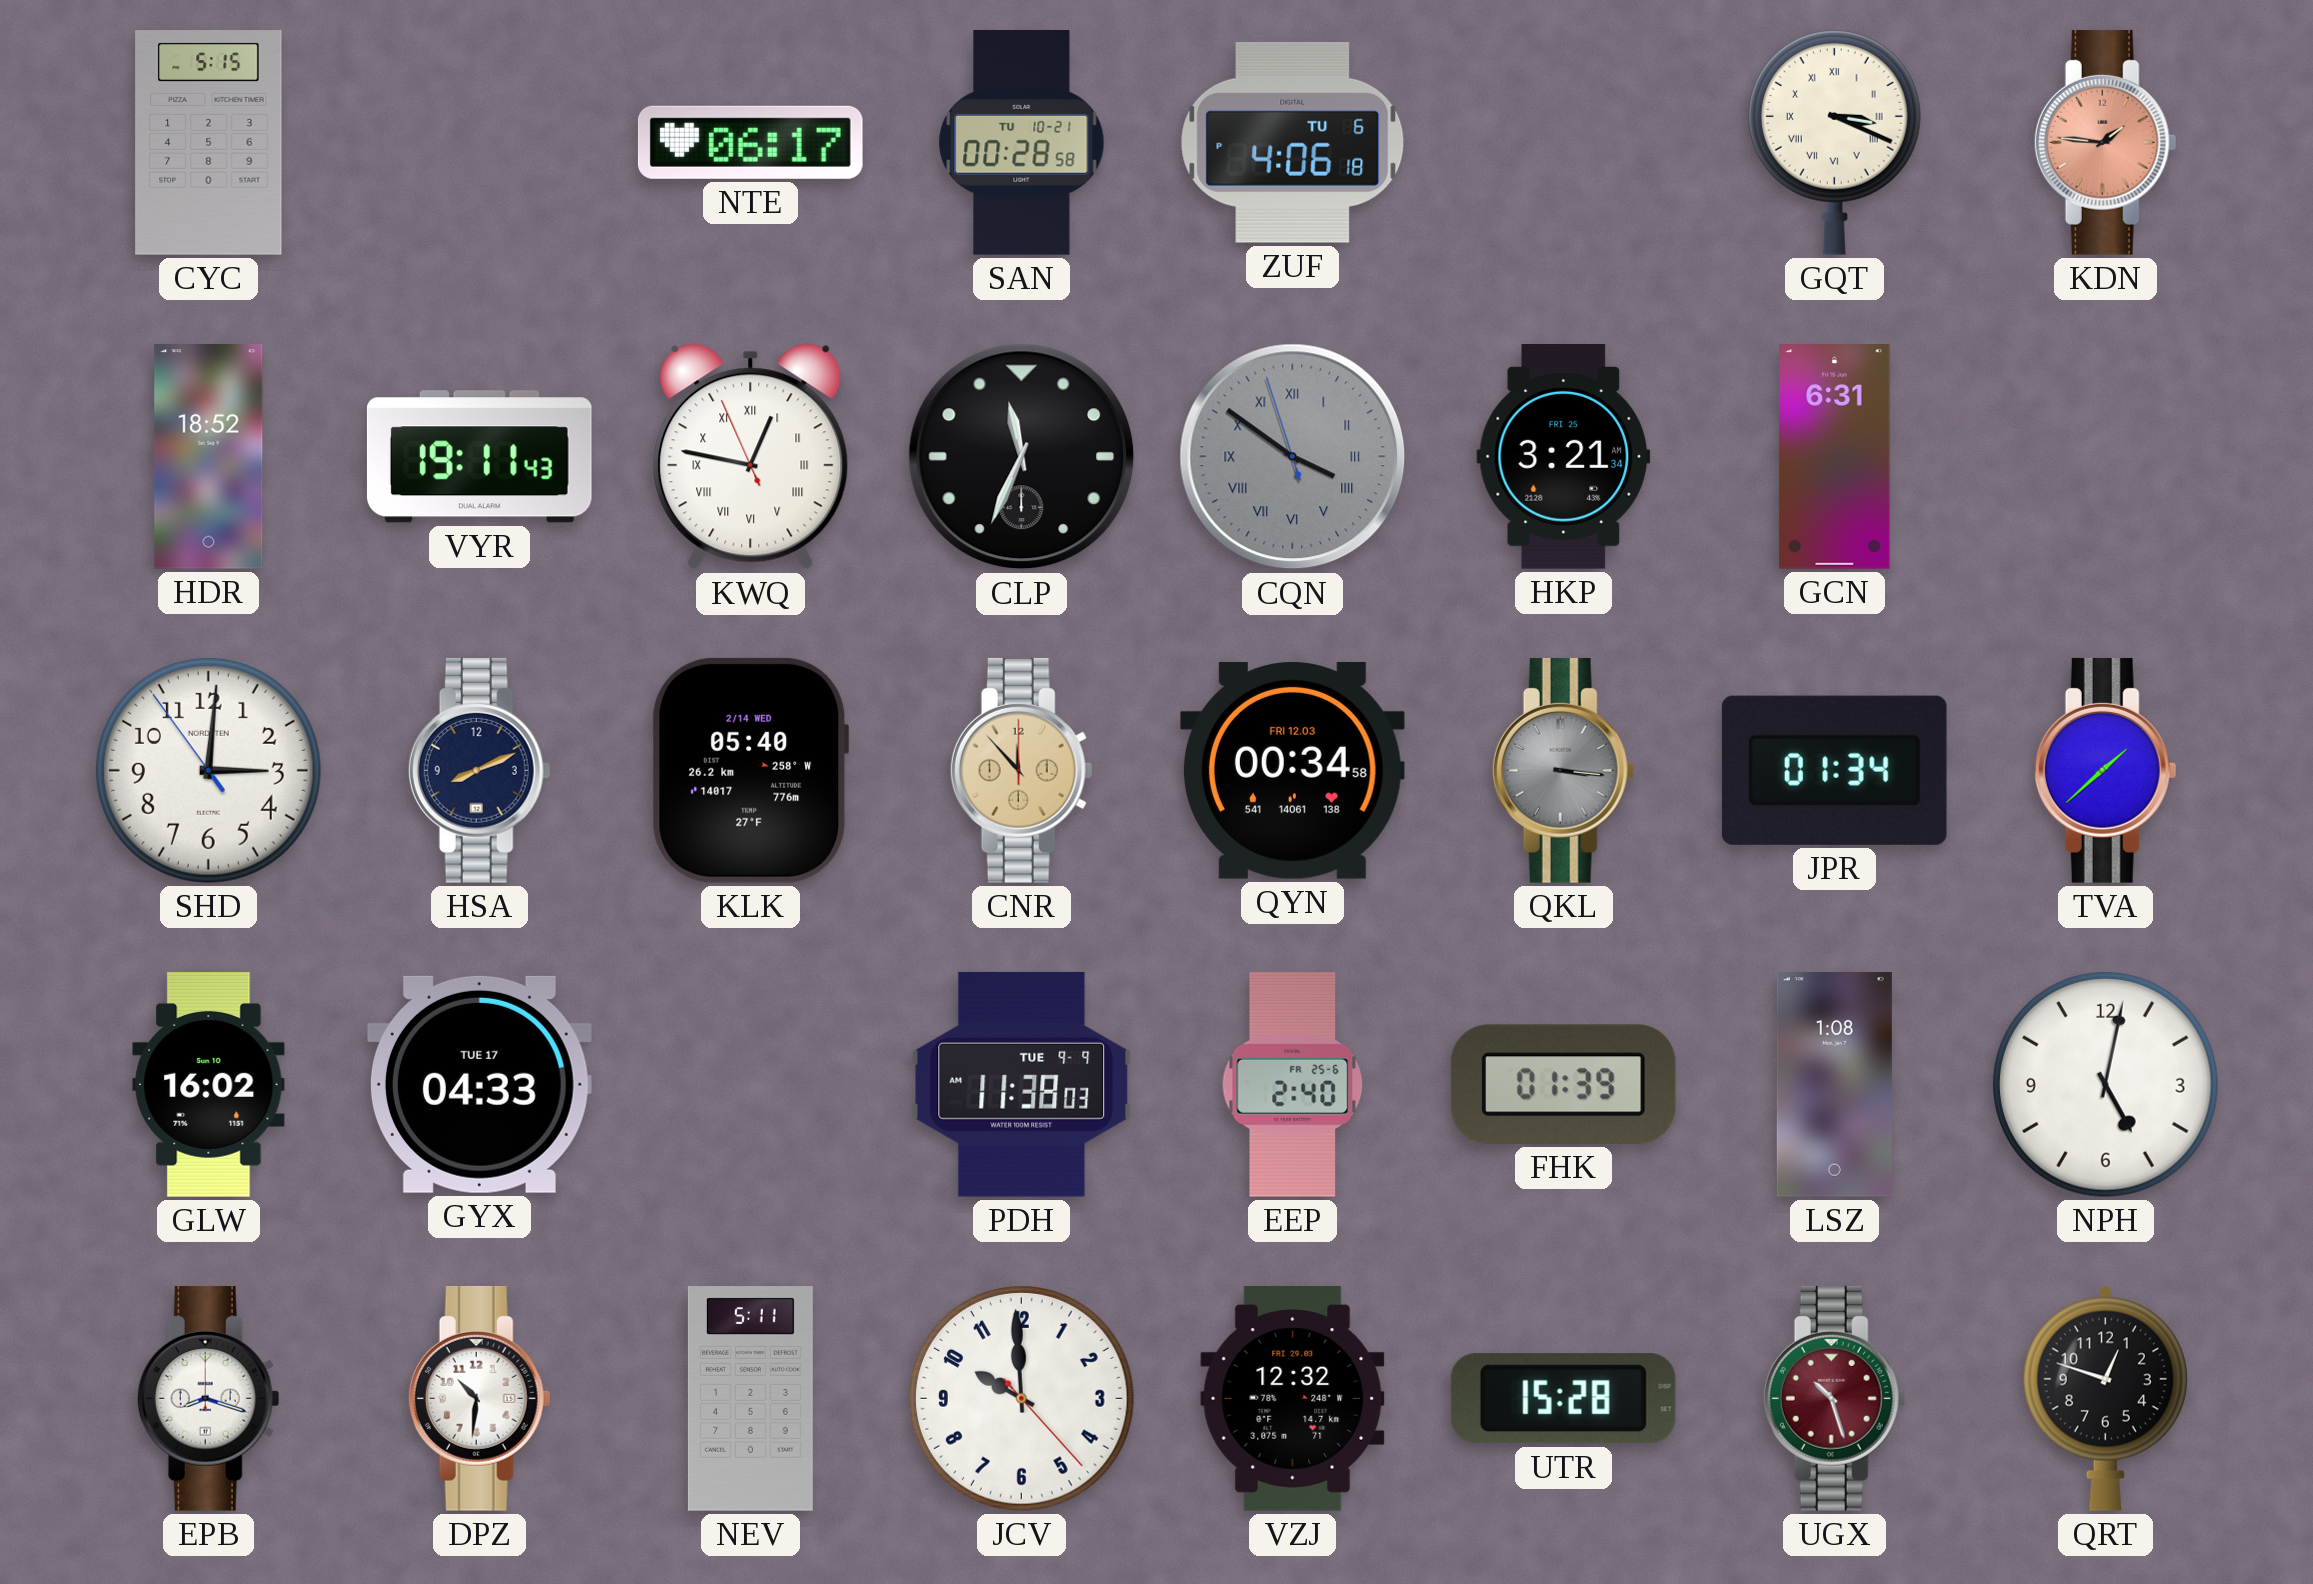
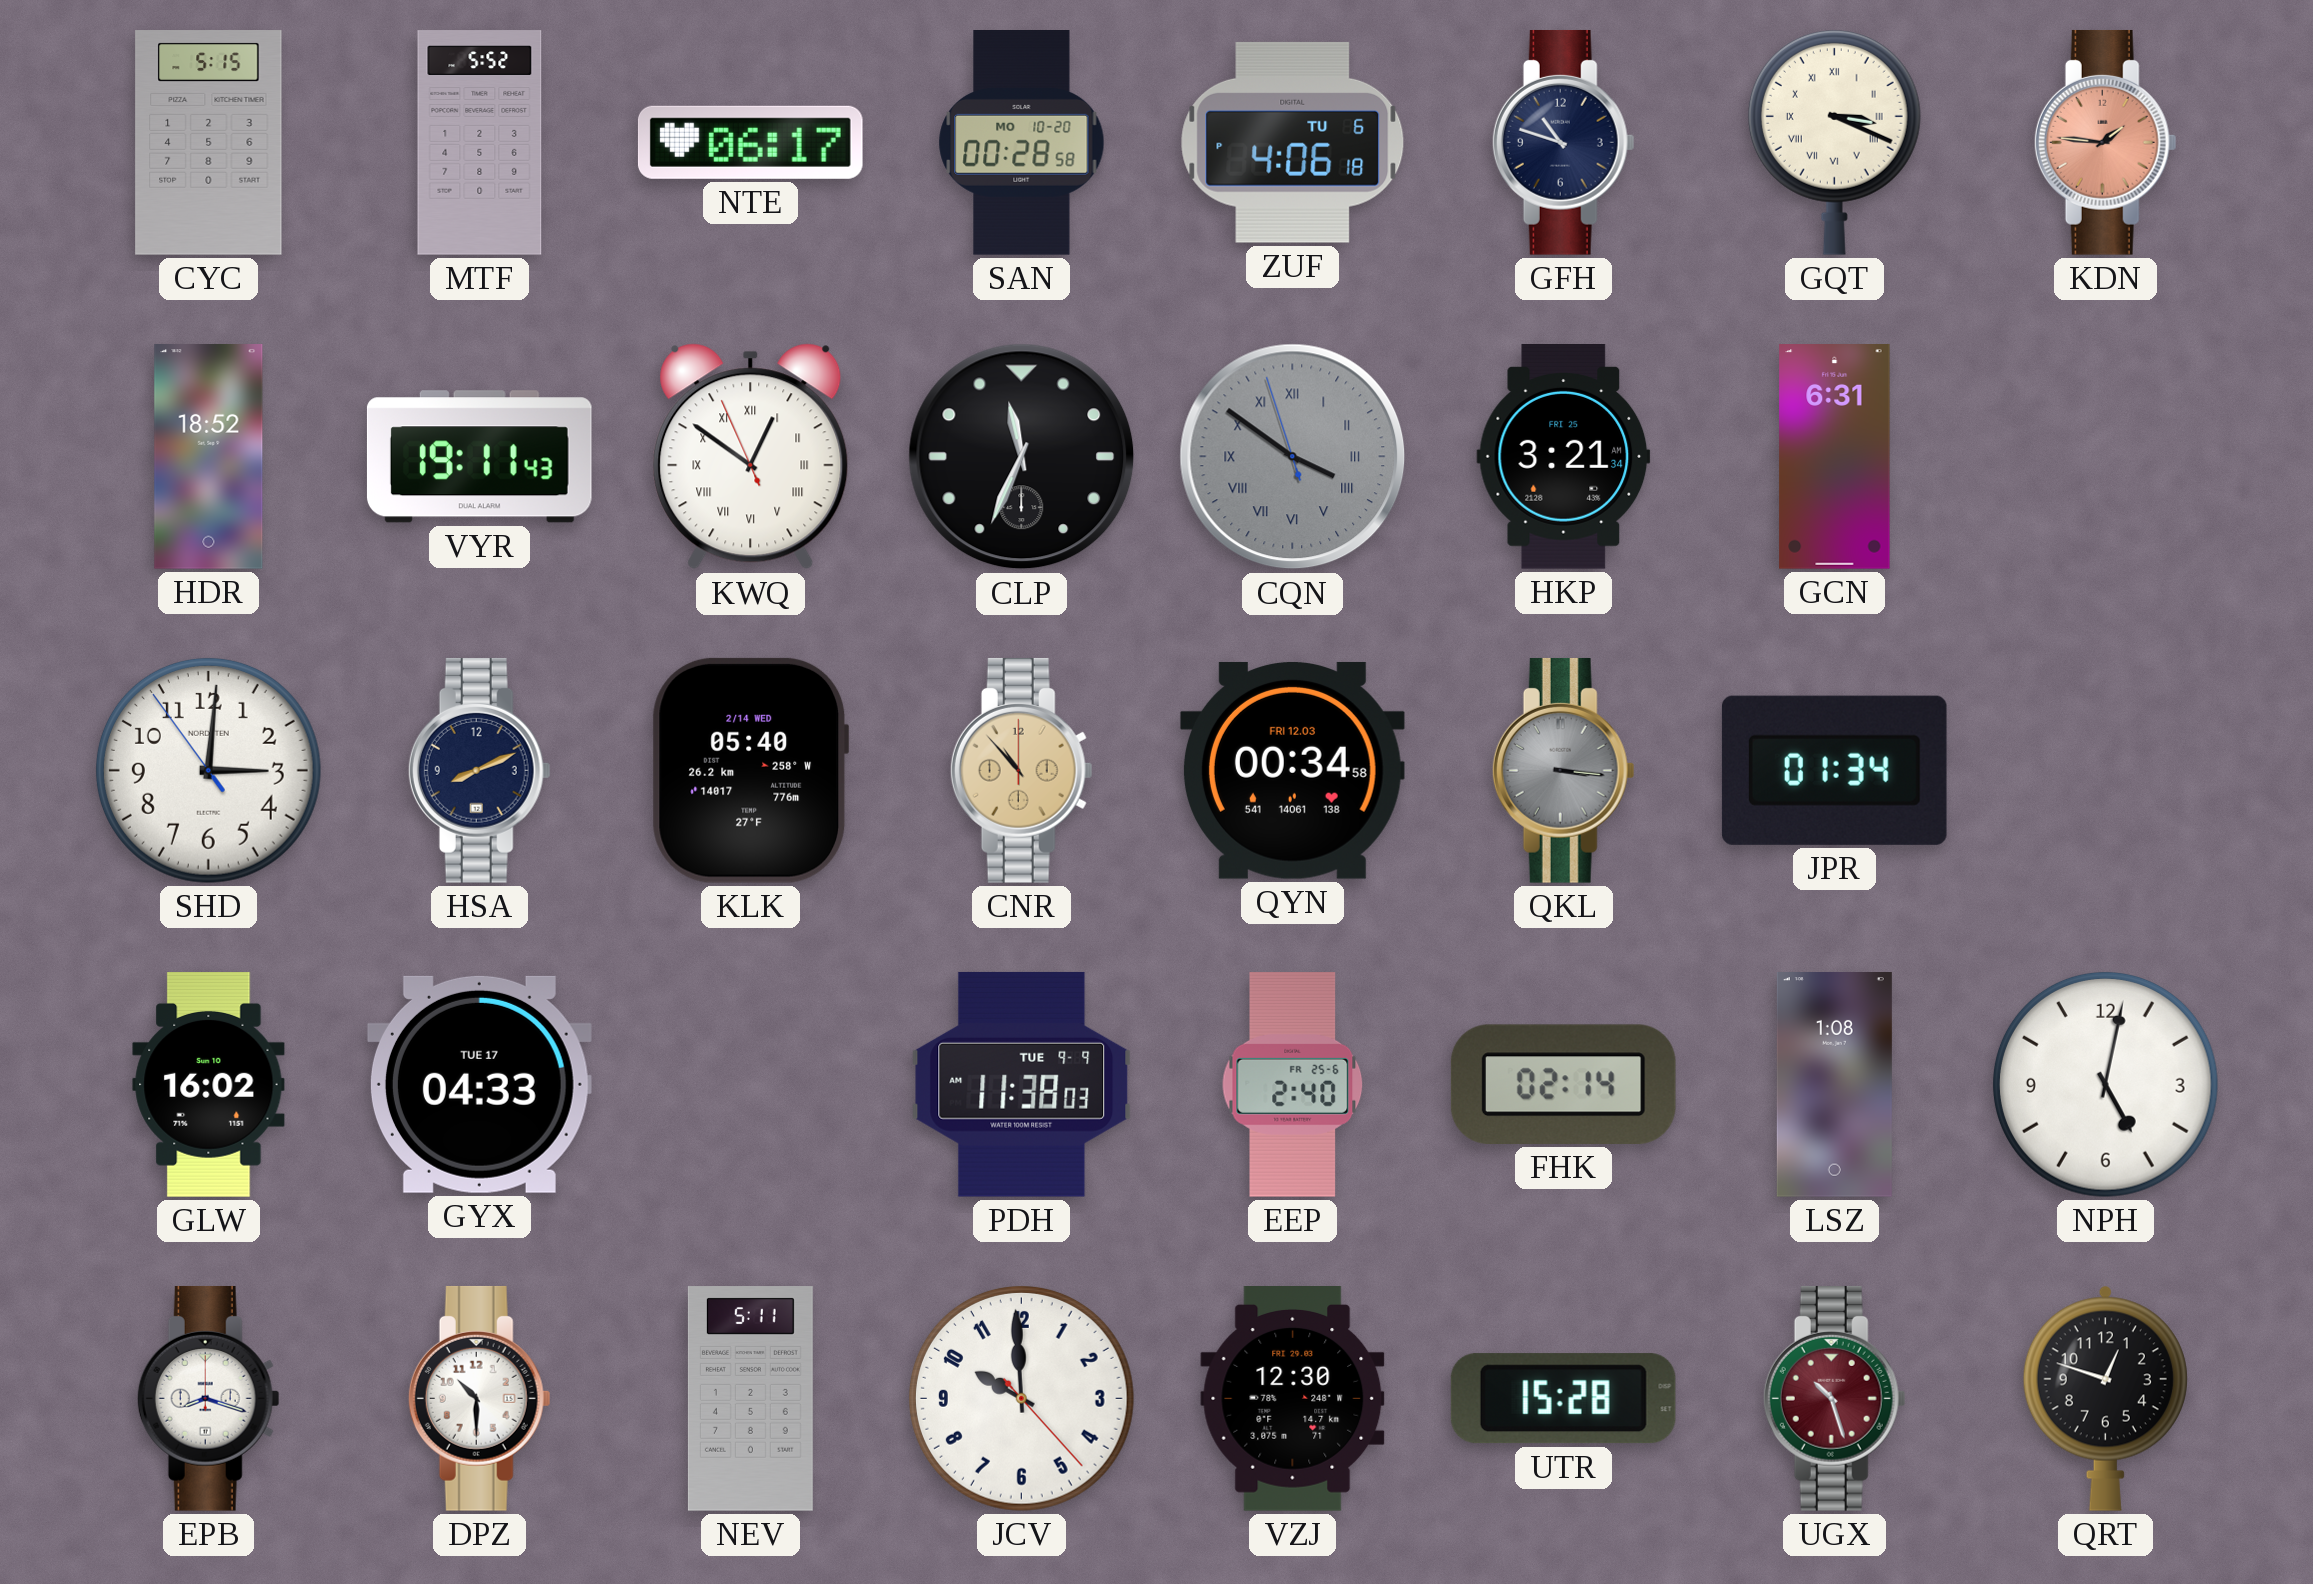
MTF: none -> 5:52
SAN date: TU 10-21 -> MO 10-20
GFH: none -> 10:48
KWQ: 12:46 -> 12:50
CNR: 11:53 -> 10:53
TVA: 1:38 -> none
FHK: 01:39 -> 02:14
DPZ: 10:31 -> 10:30
VZJ: 12:32 -> 12:30
